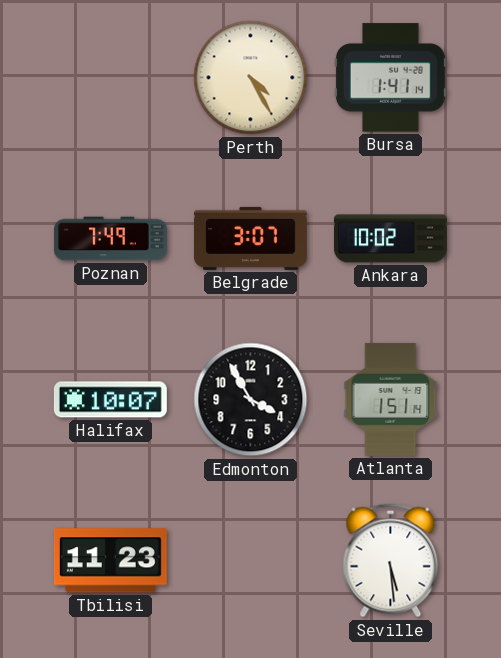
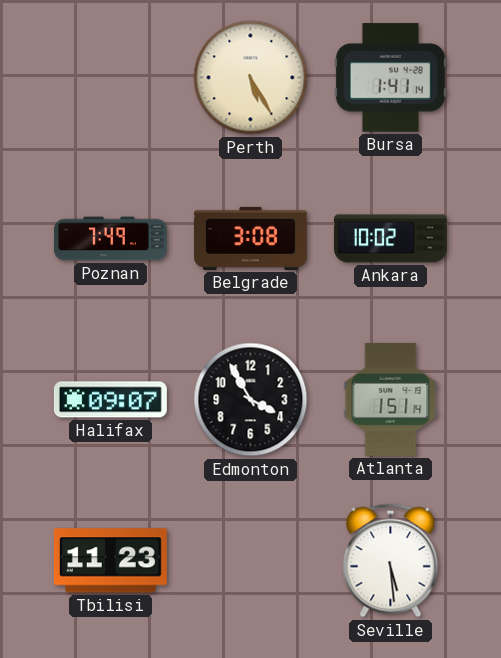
Perth: 4:25 -> 5:25
Belgrade: 3:07 -> 3:08
Halifax: 10:07 -> 09:07
